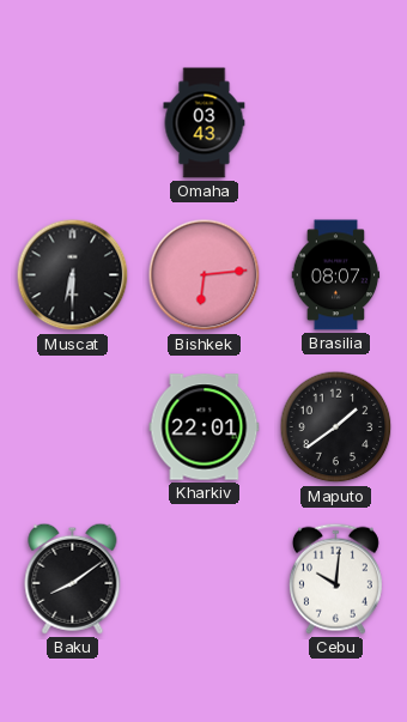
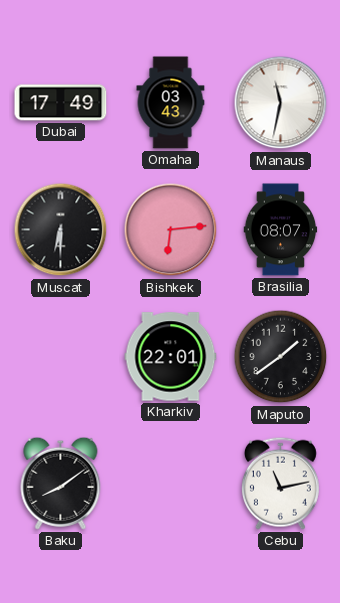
Dubai: none -> 17:49
Manaus: none -> 11:32
Cebu: 10:01 -> 11:13
